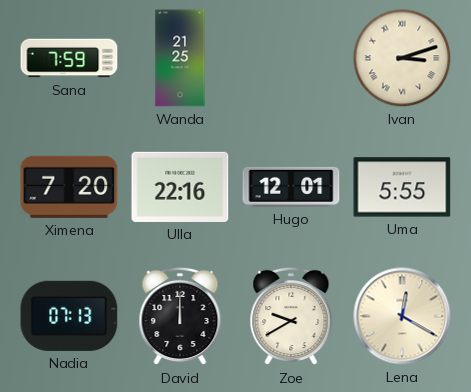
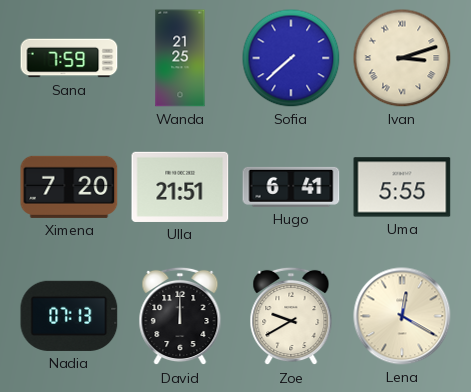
Sofia: none -> 7:38
Ulla: 22:16 -> 21:51
Hugo: 12:01 -> 6:41
